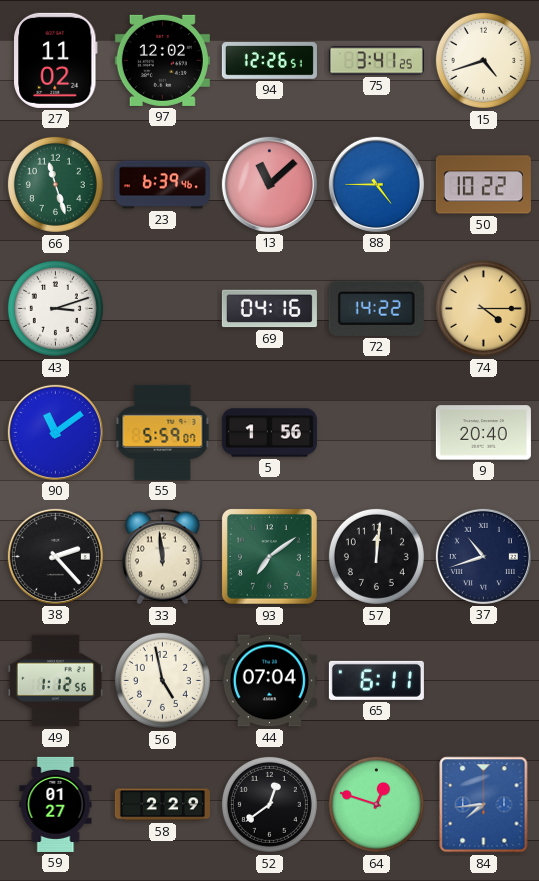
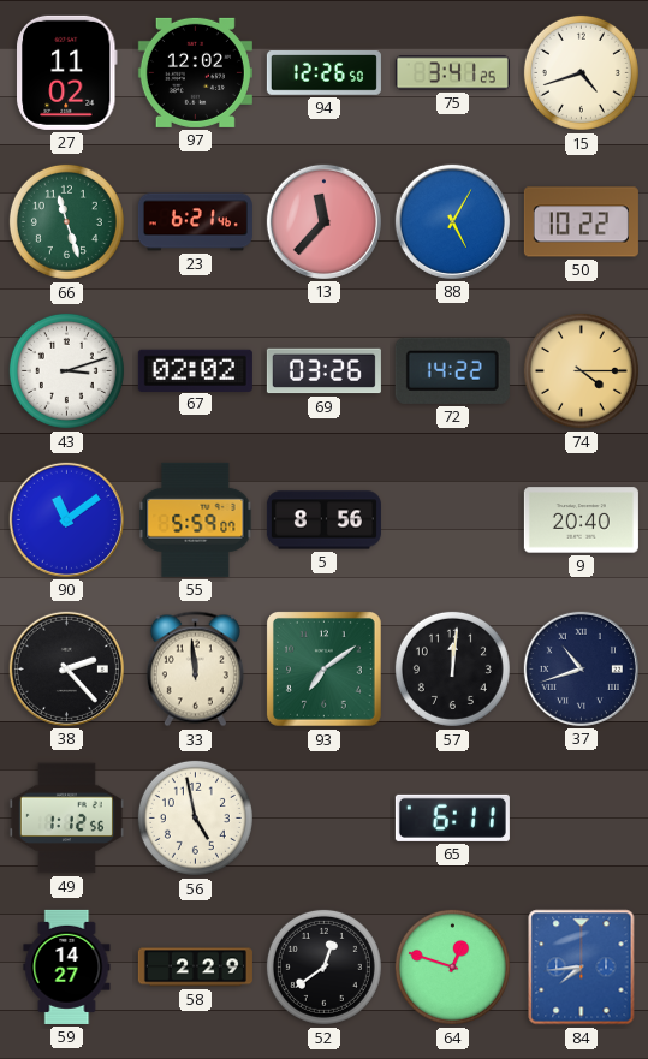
94: 12:26:51 -> 12:26:50
23: 6:39 -> 6:21
13: 11:08 -> 11:37
88: 4:45 -> 5:05
67: none -> 02:02
69: 04:16 -> 03:26
5: 1:56 -> 8:56
44: 07:04 -> none
59: 01:27 -> 14:27
